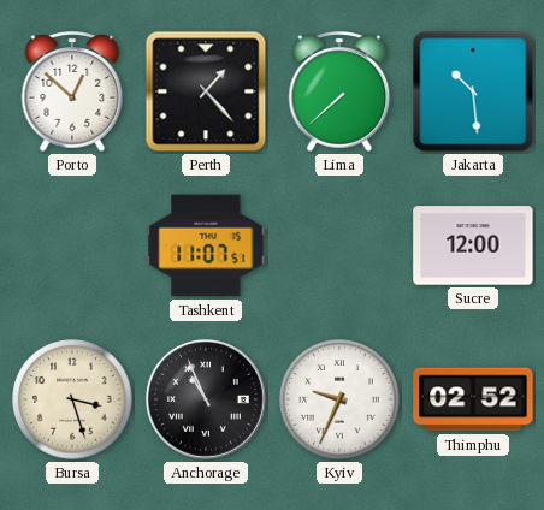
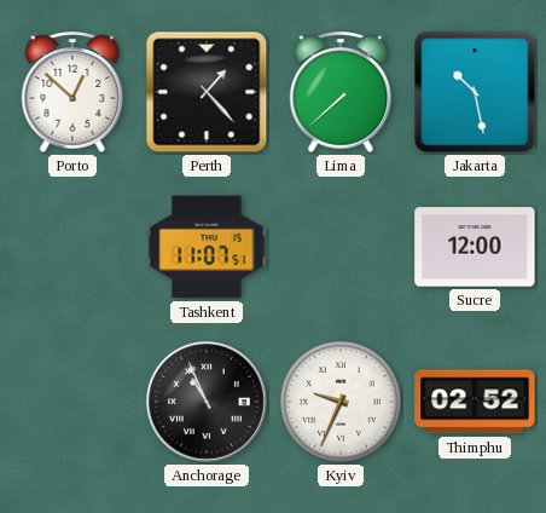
Jakarta: 10:29 -> 10:28
Bursa: 3:27 -> none
